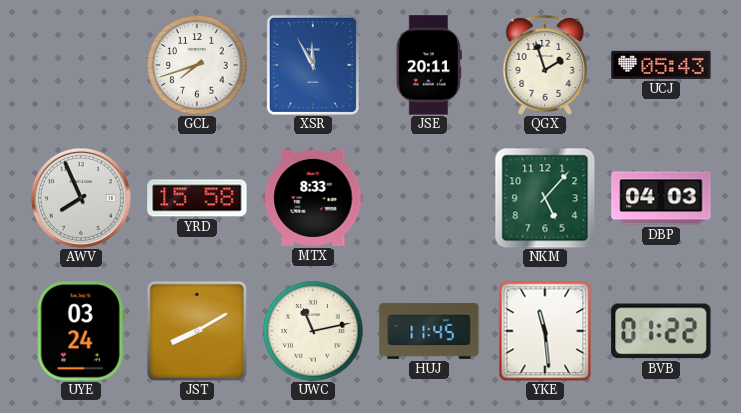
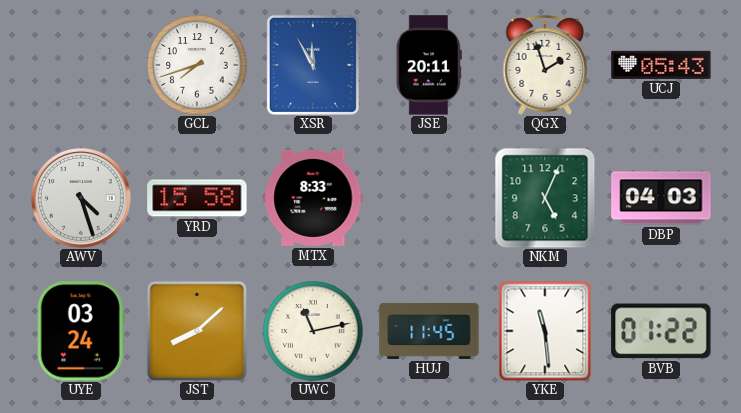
AWV: 7:56 -> 4:27
NKM: 5:07 -> 5:04
JST: 8:10 -> 8:08
